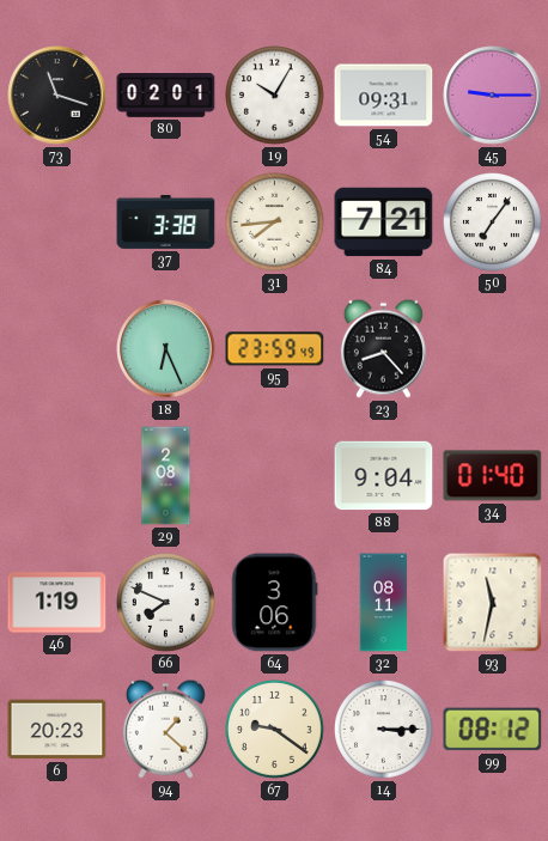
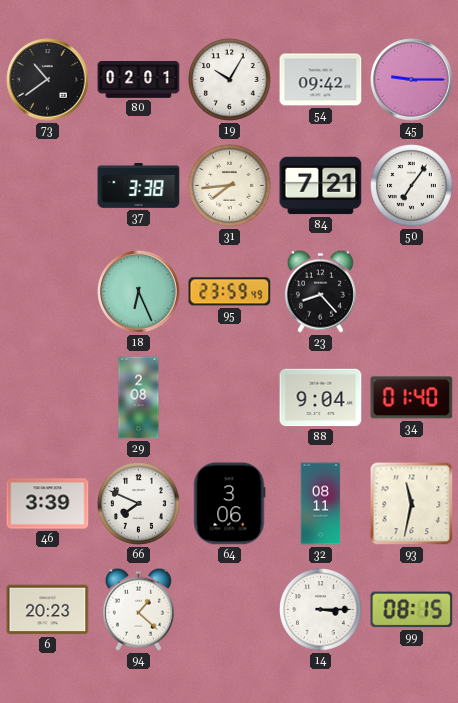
73: 11:18 -> 10:39
54: 09:31 -> 09:42
46: 1:19 -> 3:39
67: 9:21 -> none
99: 08:12 -> 08:15
